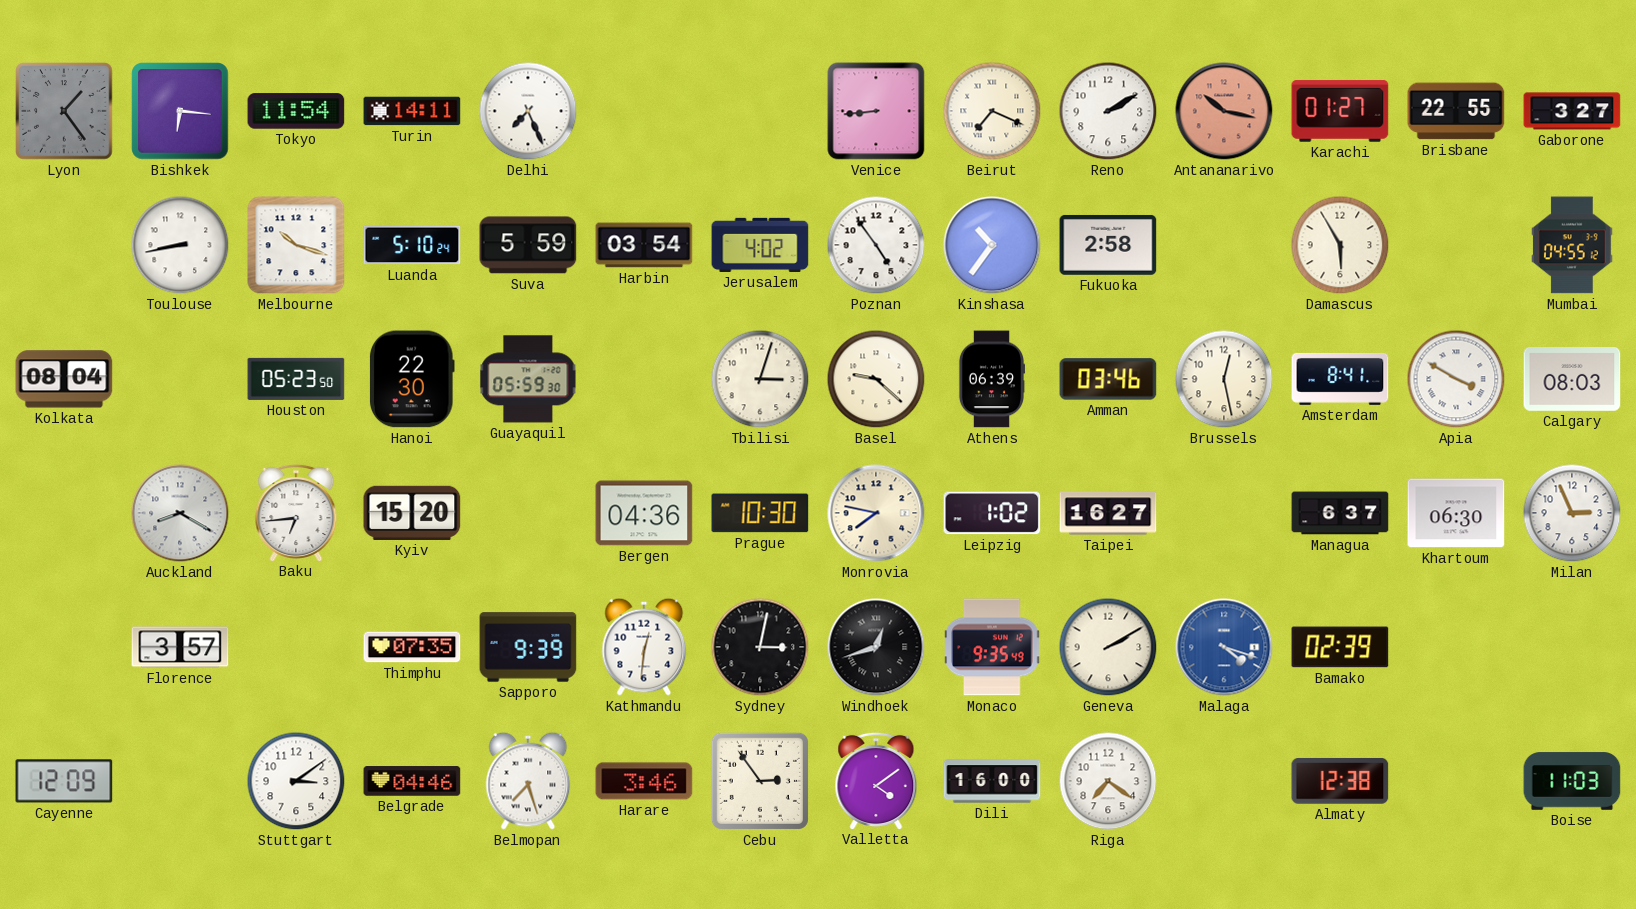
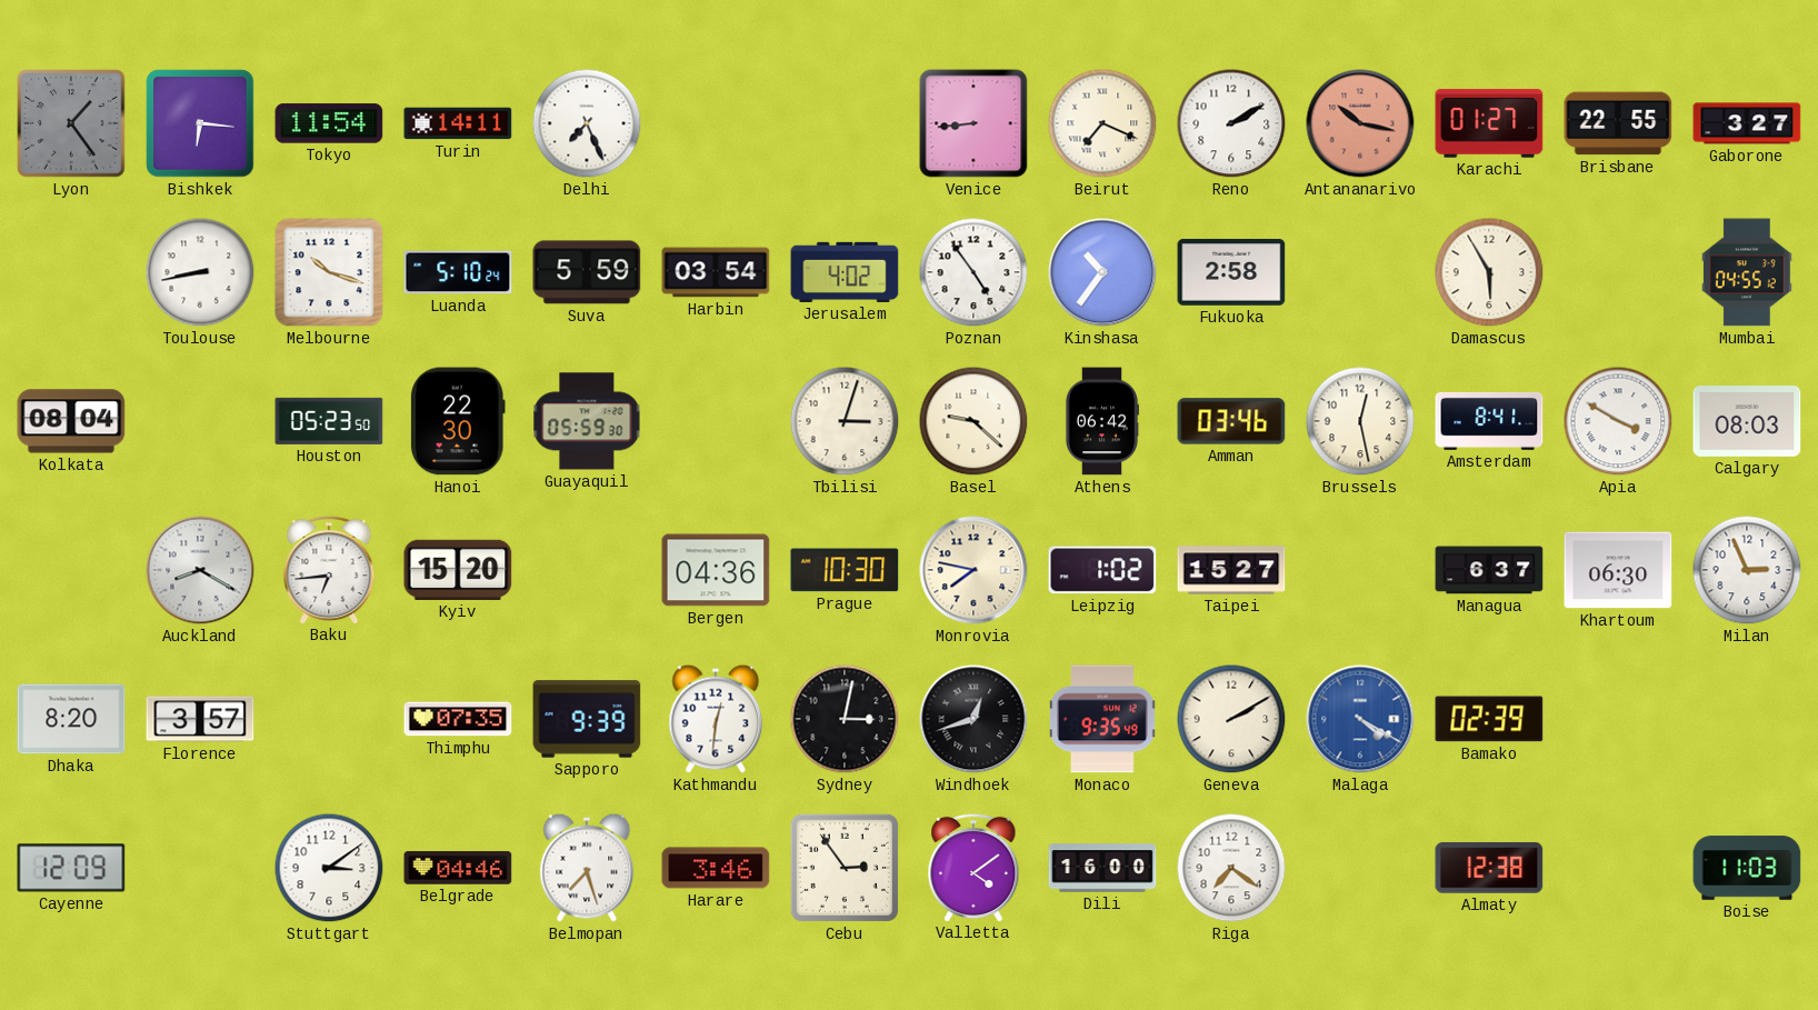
Athens: 06:39 -> 06:42
Taipei: 16:27 -> 15:27
Dhaka: none -> 8:20
Malaga: 4:18 -> 4:20
